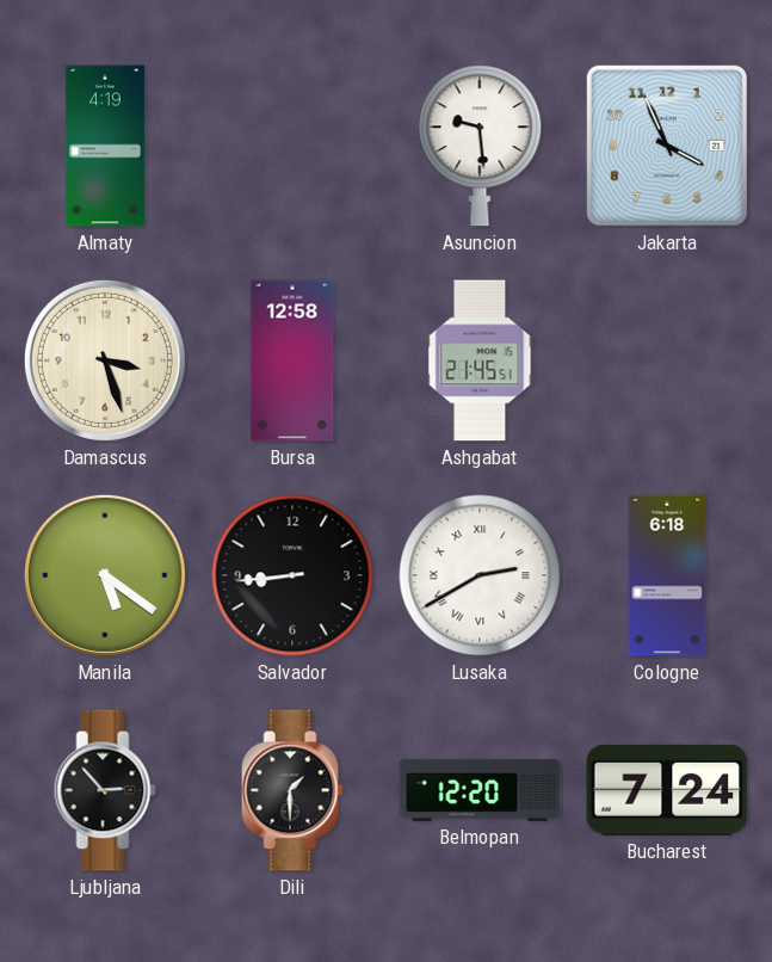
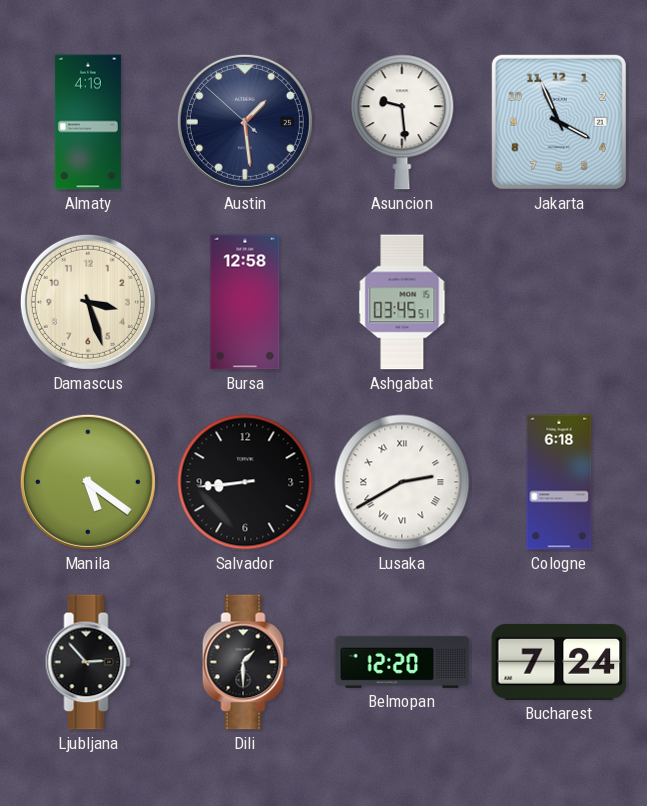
Austin: none -> 1:28
Ashgabat: 21:45 -> 03:45
